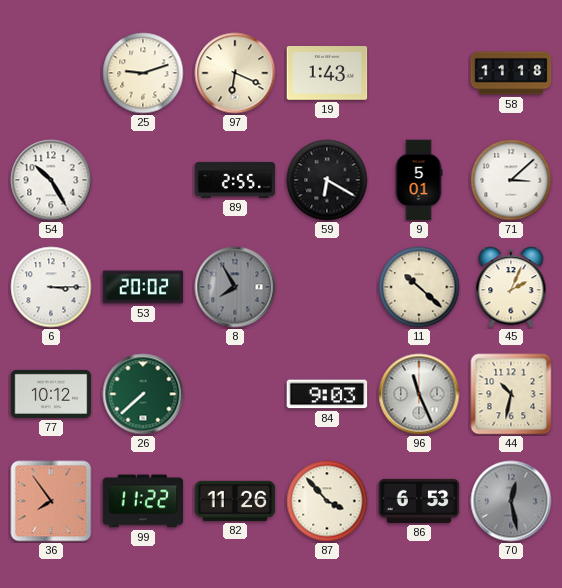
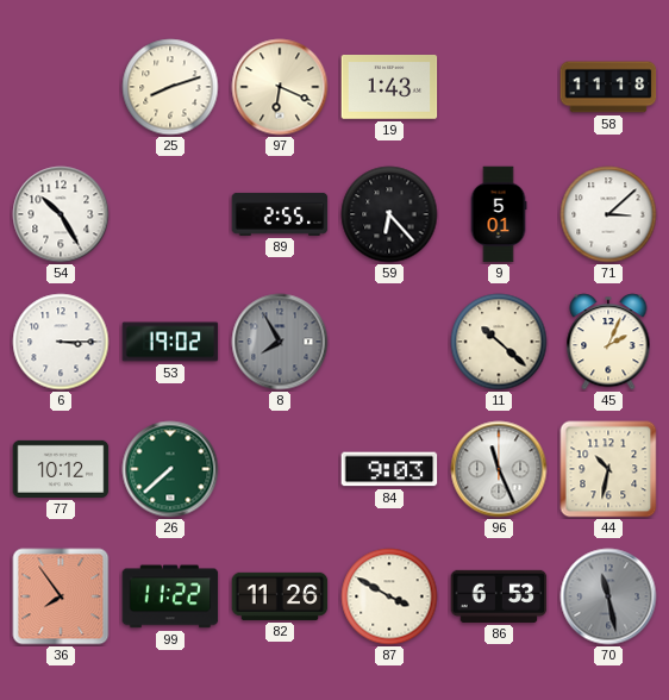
25: 9:12 -> 8:12
59: 6:20 -> 6:23
53: 20:02 -> 19:02
87: 3:53 -> 3:50
70: 12:28 -> 11:28
